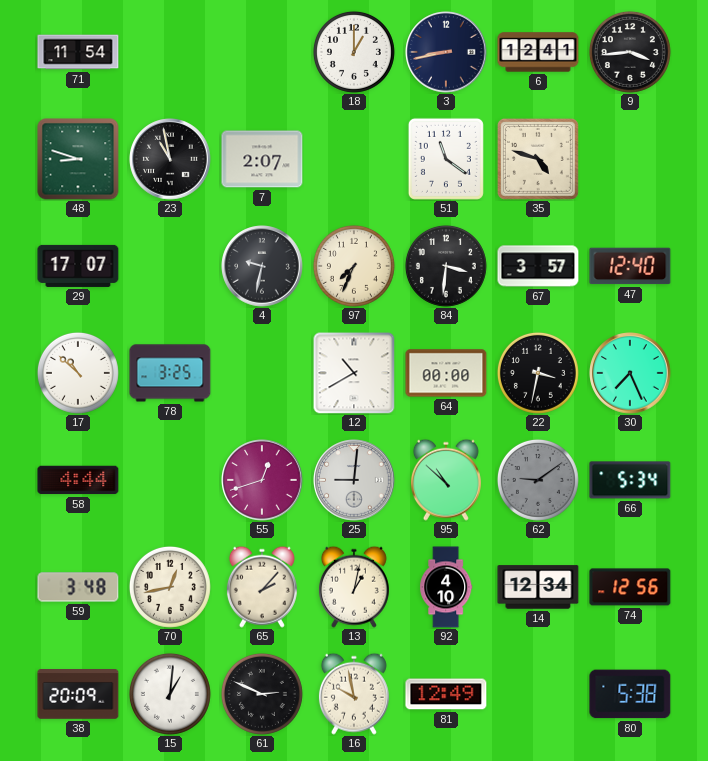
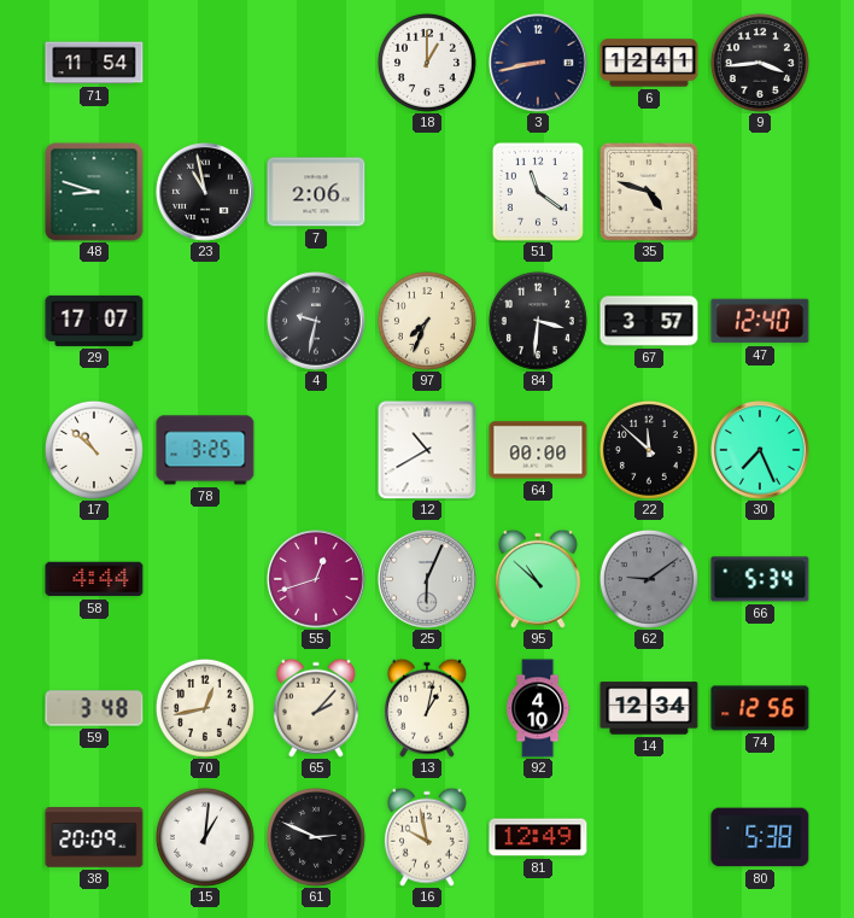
7: 2:07 -> 2:06
22: 3:32 -> 11:52
25: 9:01 -> 6:04
